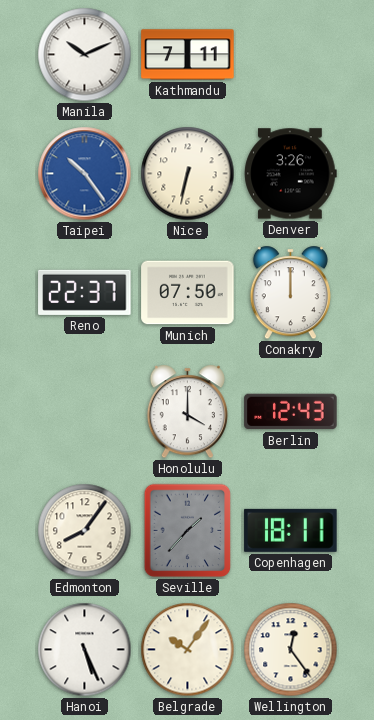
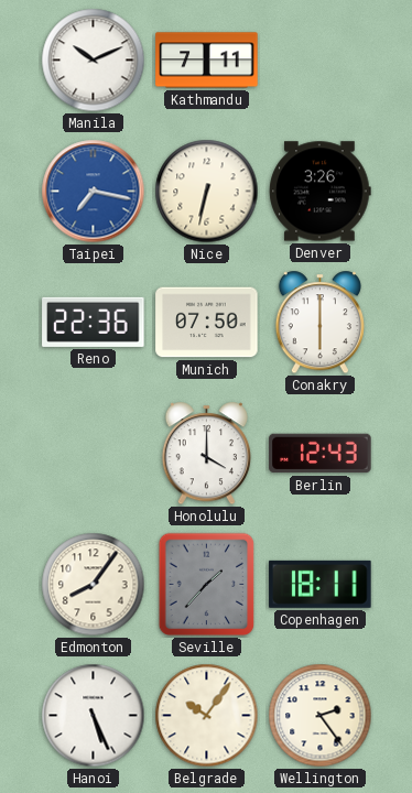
Taipei: 10:24 -> 7:17
Reno: 22:37 -> 22:36
Conakry: 12:00 -> 6:00
Wellington: 12:24 -> 2:24
